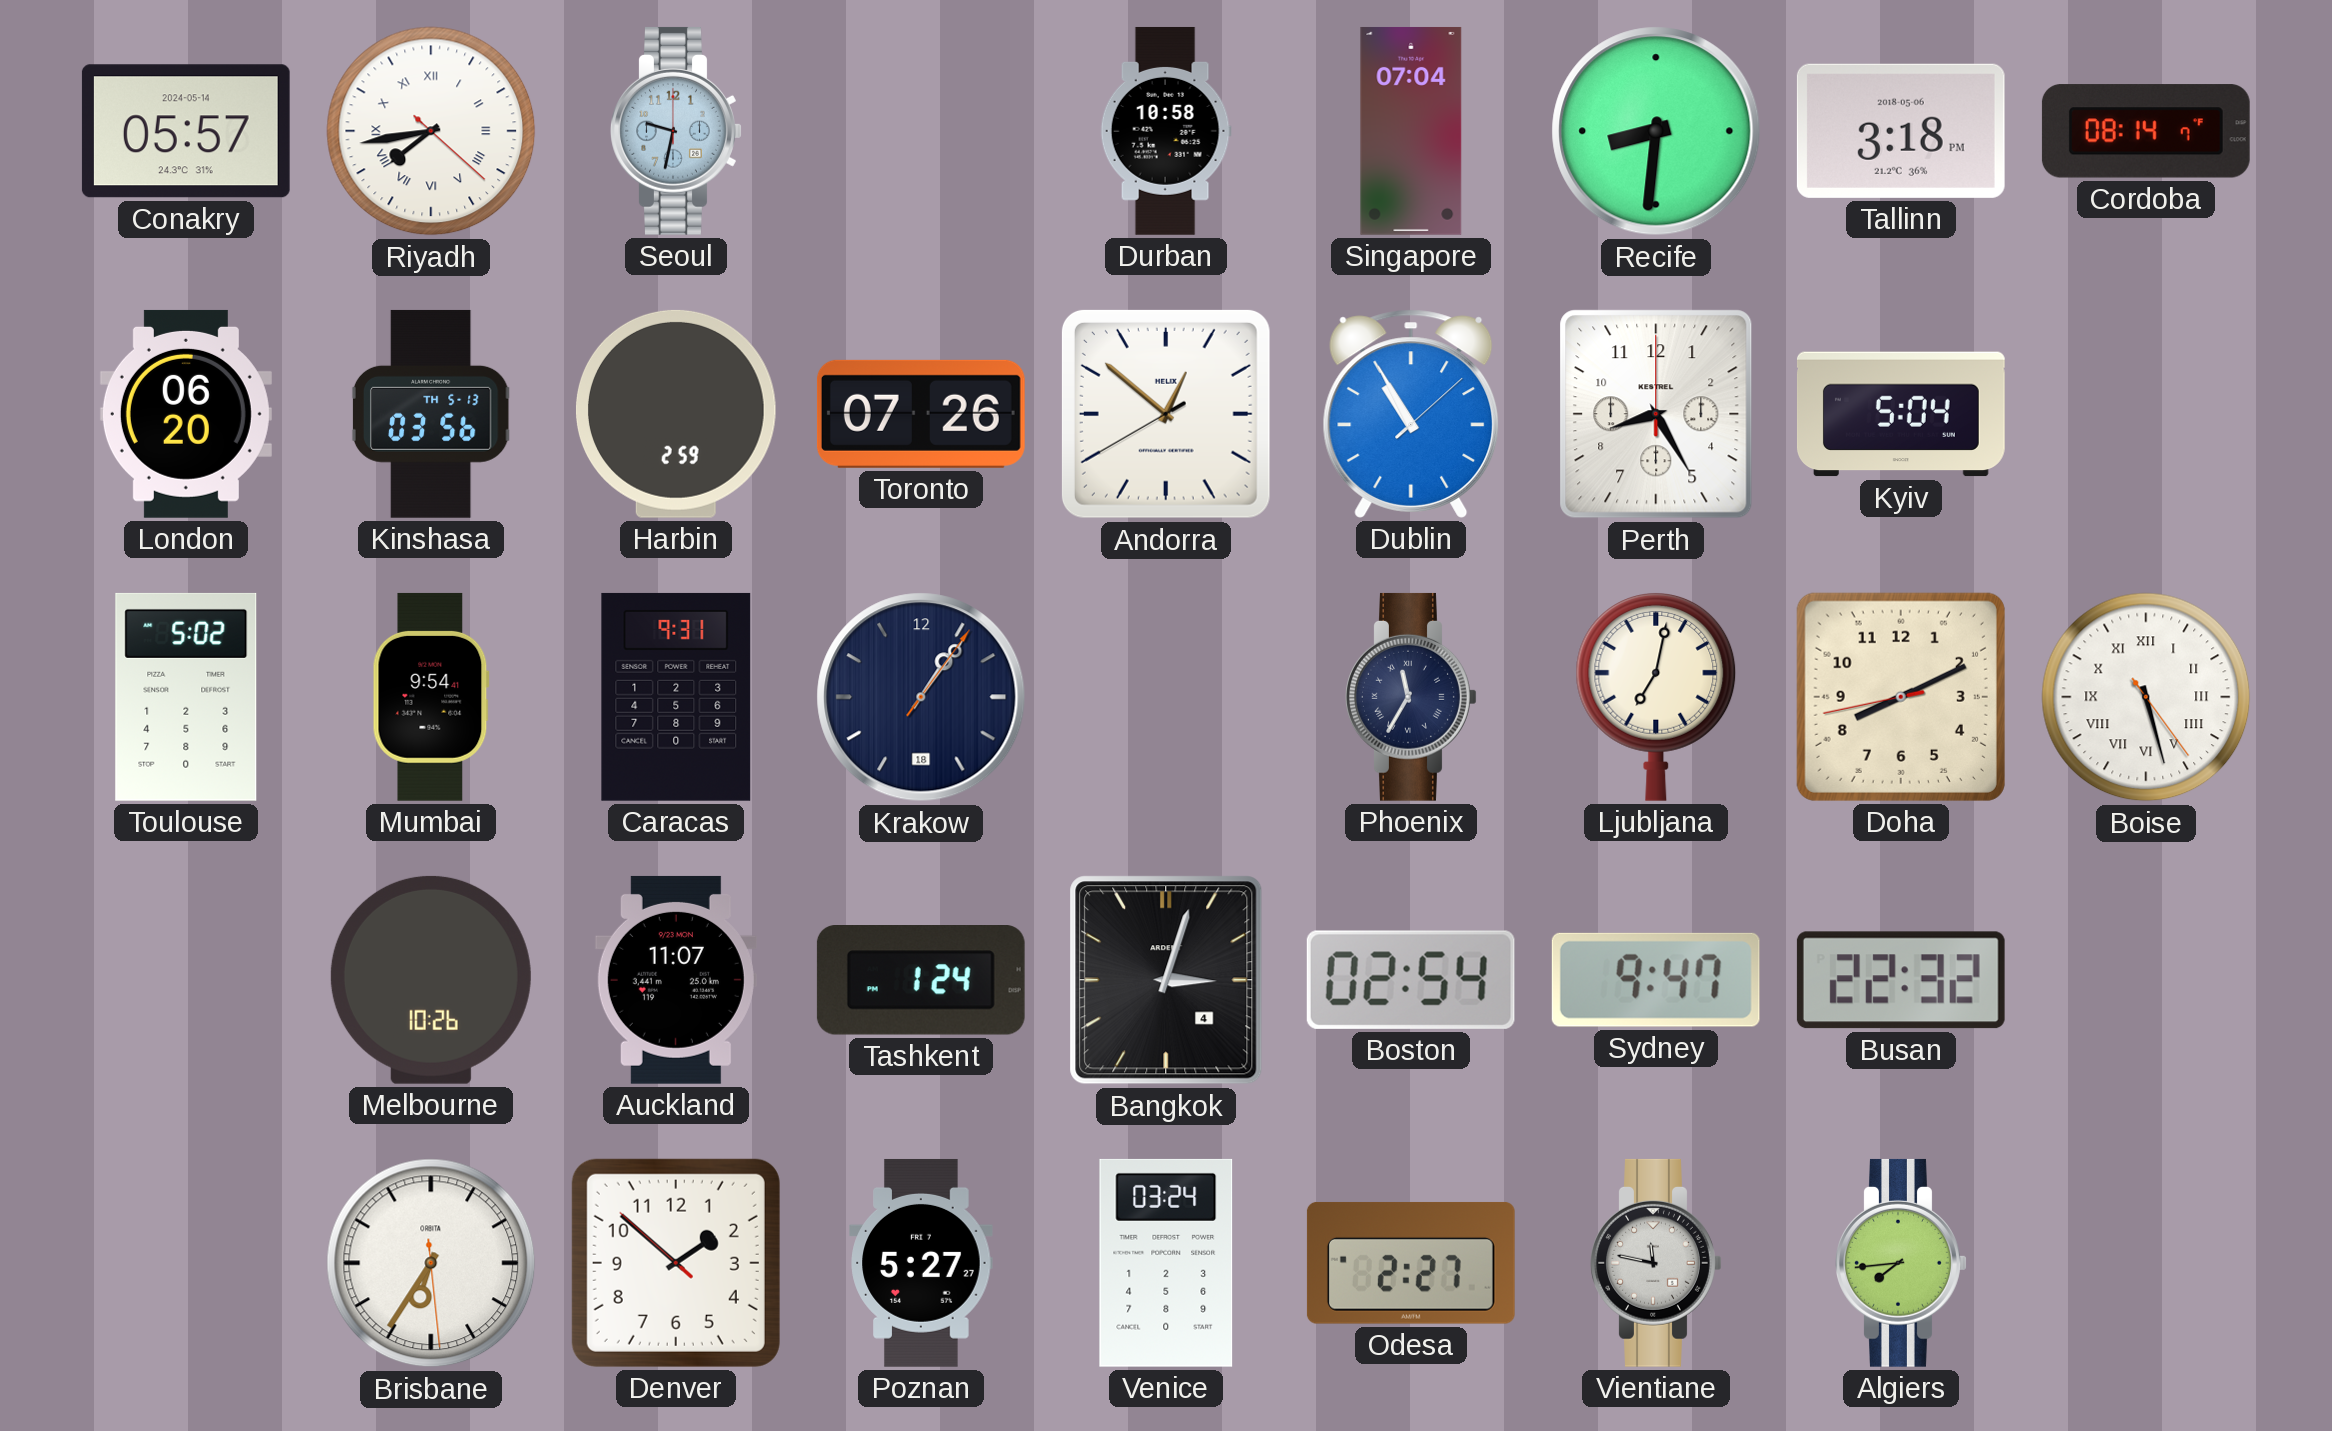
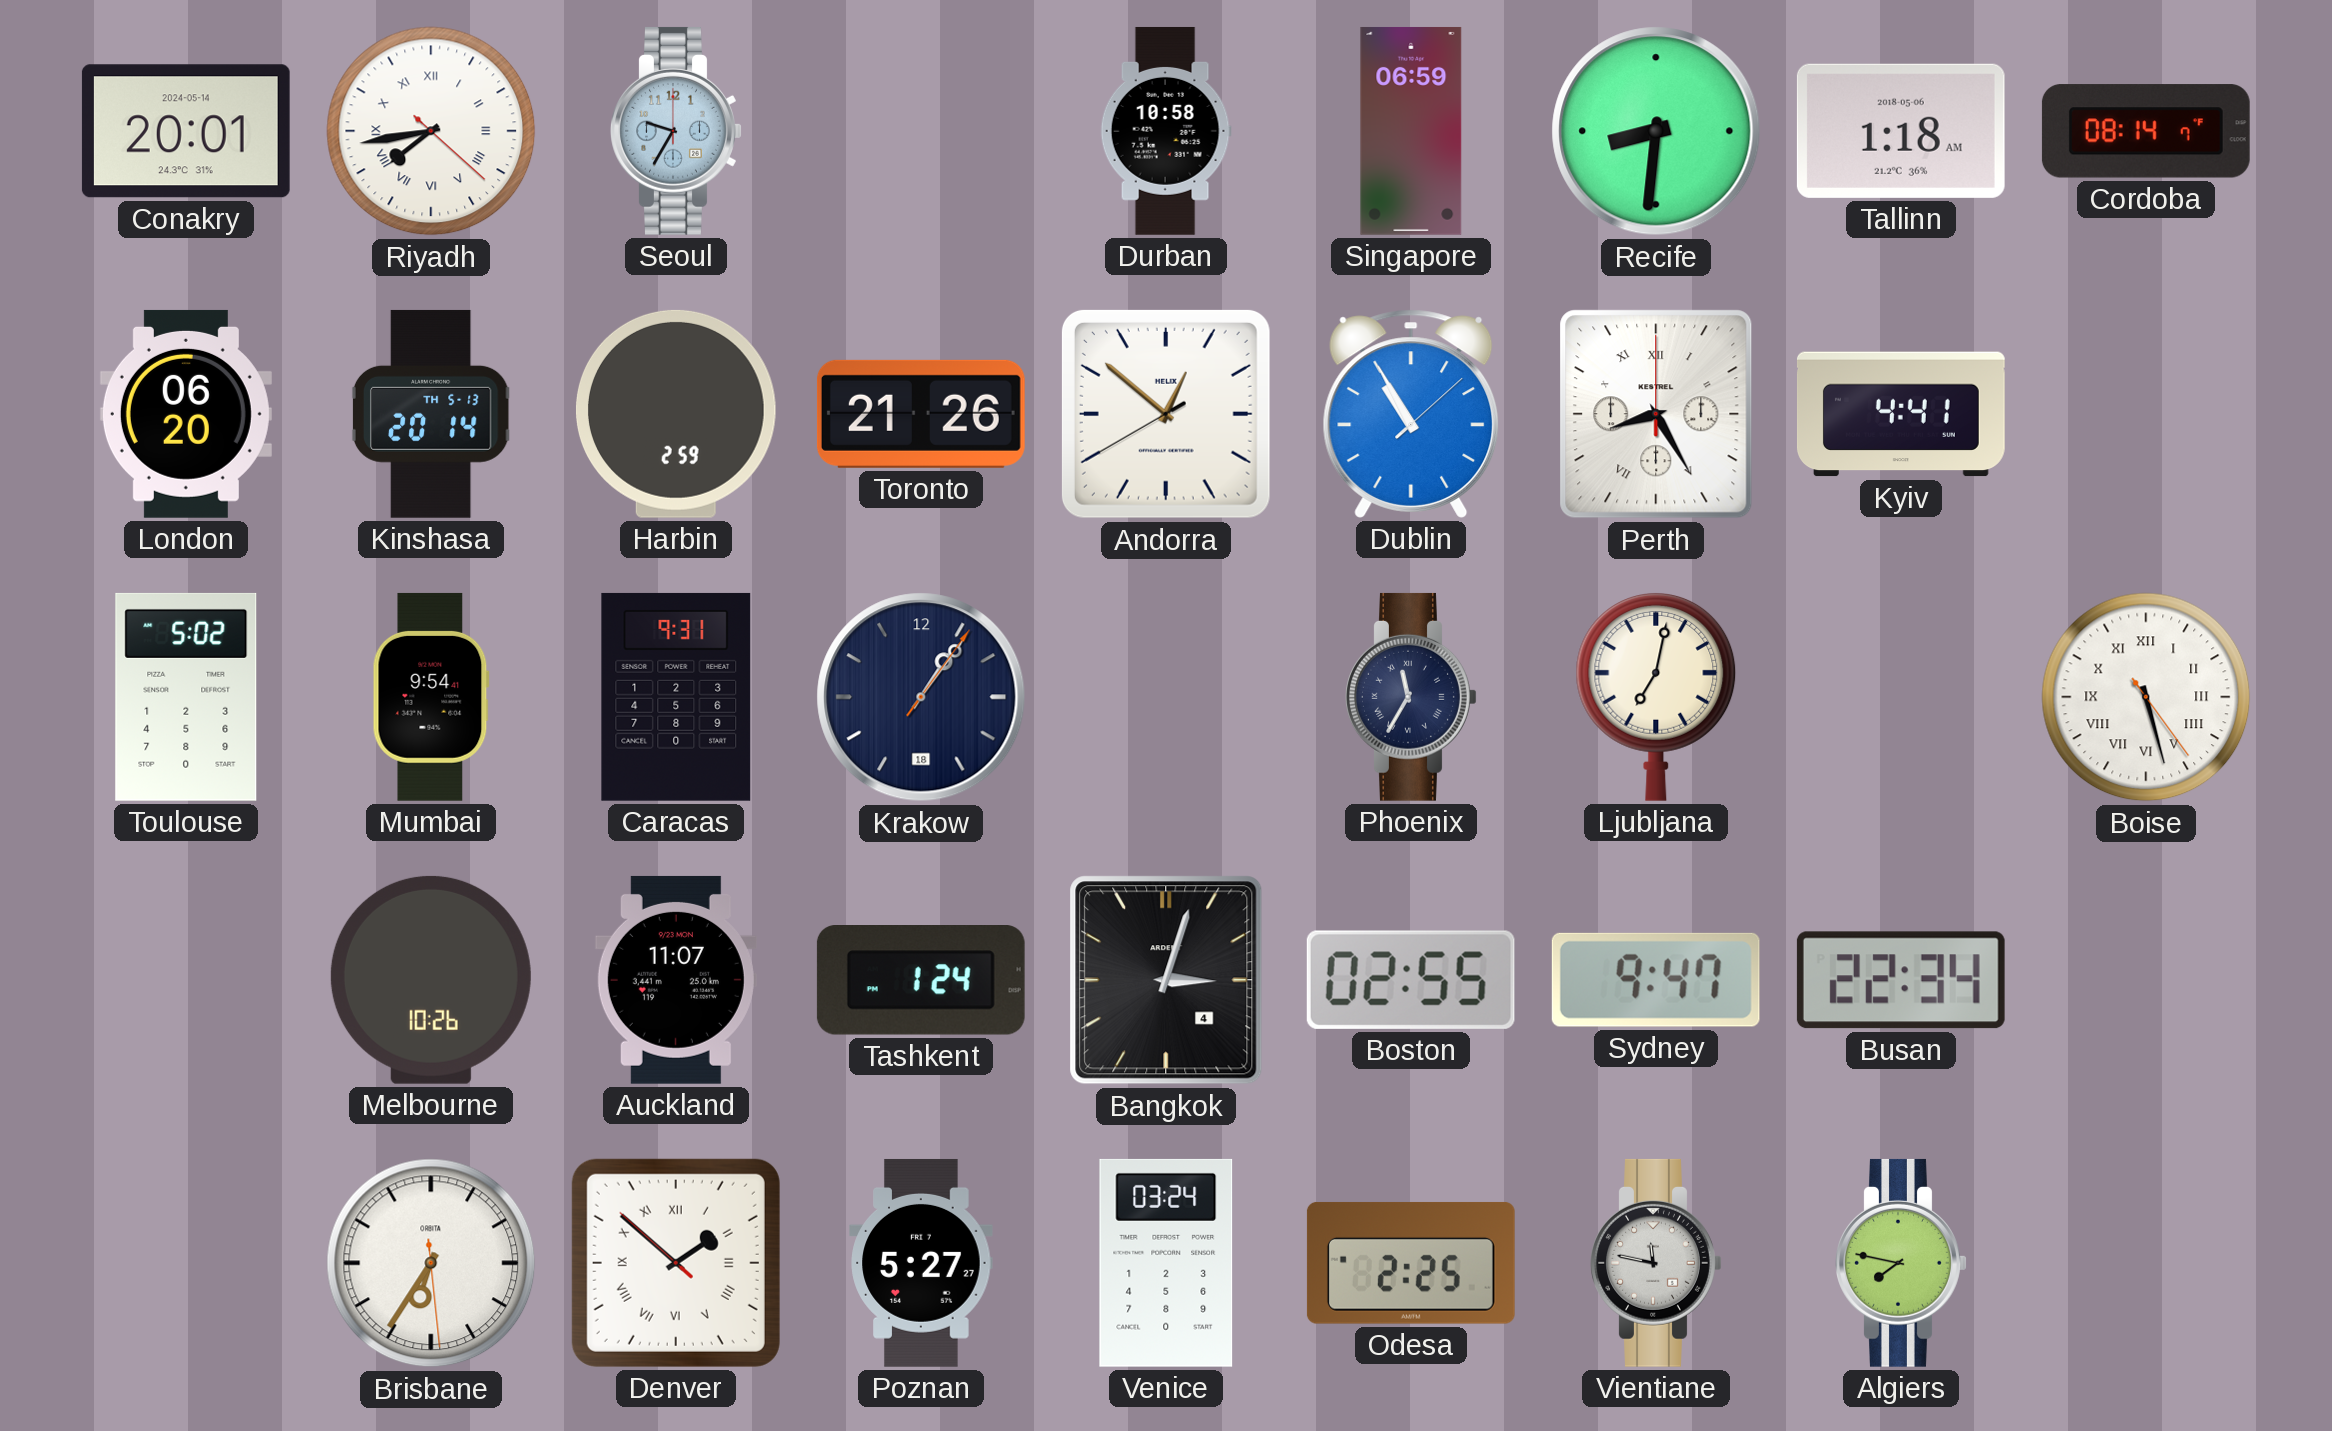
Conakry: 05:57 -> 20:01
Seoul: 9:32 -> 9:35
Singapore: 07:04 -> 06:59
Tallinn: 3:18 -> 1:18
Kinshasa: 03:56 -> 20:14
Toronto: 07:26 -> 21:26
Perth numerals: Arabic -> Roman
Kyiv: 5:04 -> 4:41
Doha: 8:10 -> none
Boston: 02:54 -> 02:55
Busan: 22:32 -> 22:34
Denver numerals: Arabic -> Roman
Odesa: 2:27 -> 2:25
Algiers: 7:44 -> 7:47
